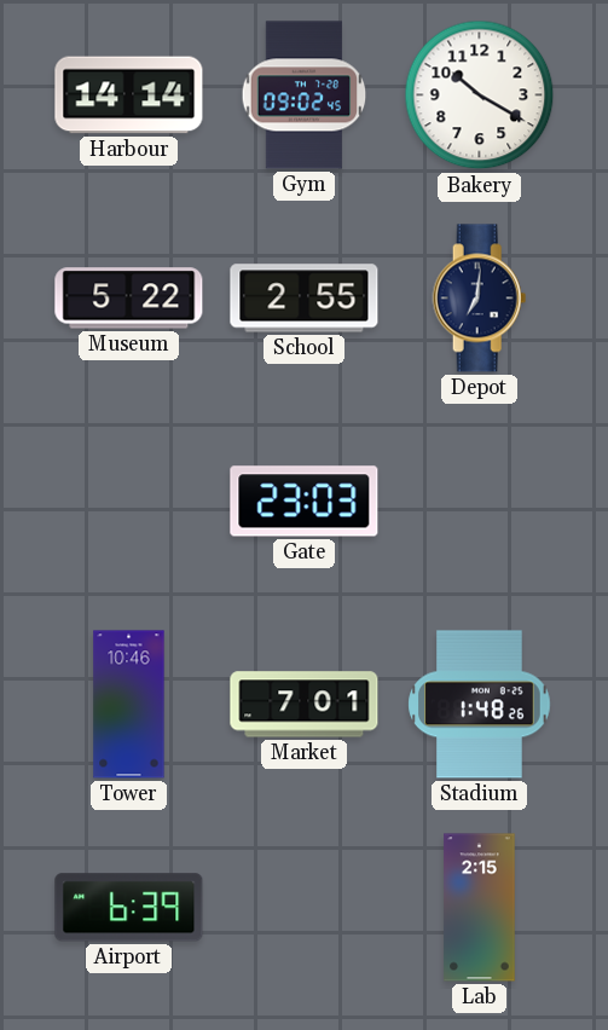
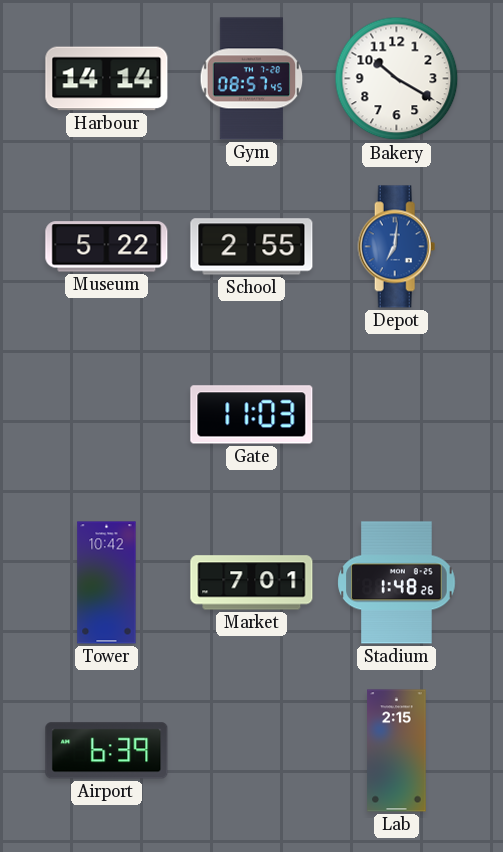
Gym: 09:02 -> 08:57
Depot dial: navy -> blue
Gate: 23:03 -> 11:03
Tower: 10:46 -> 10:42
